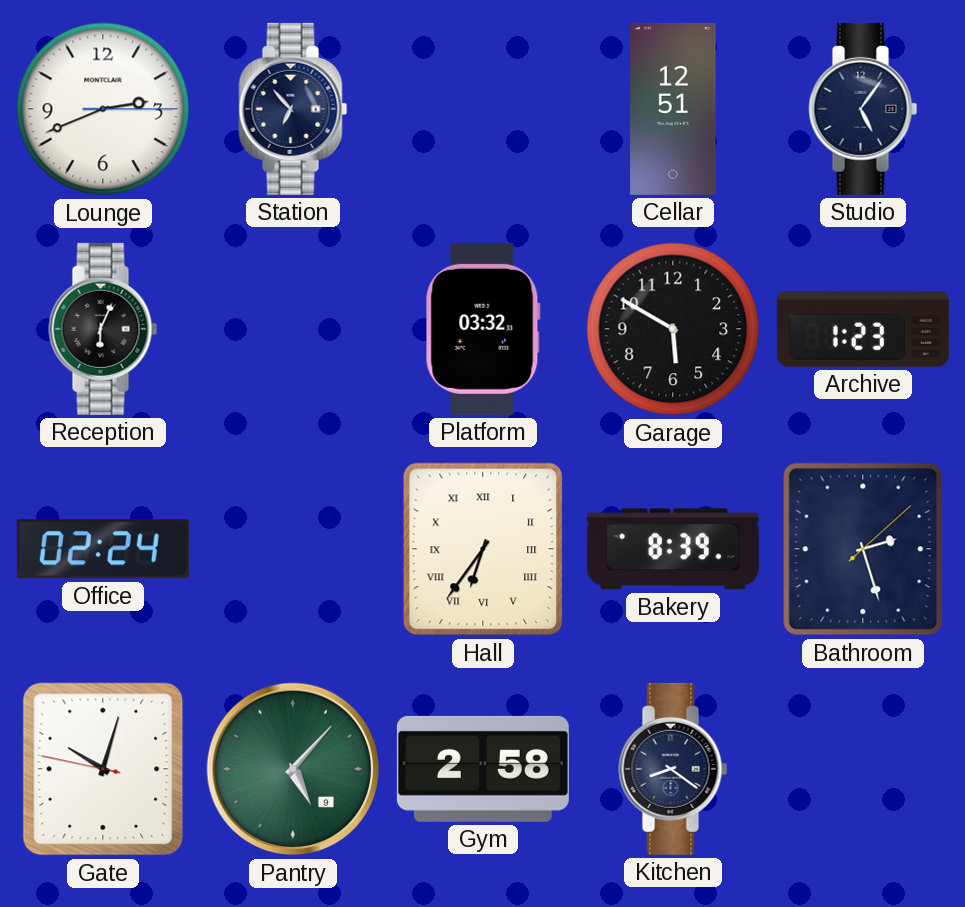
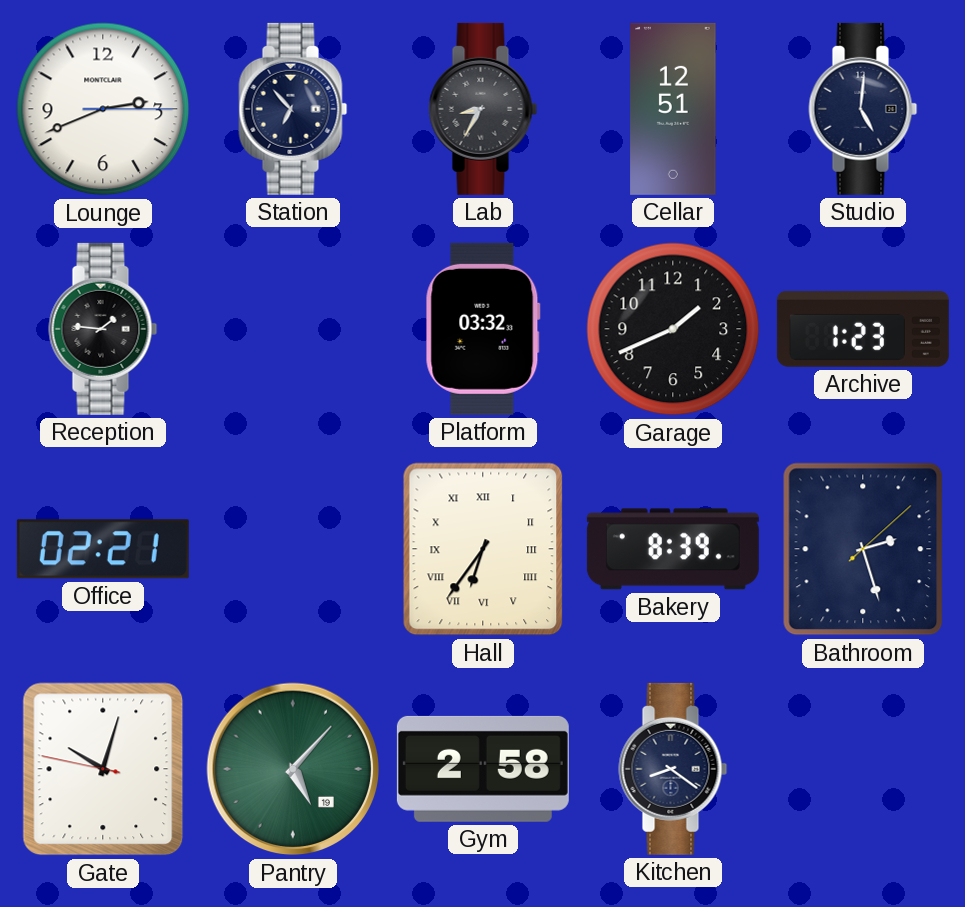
Lab: none -> 8:35
Studio: 5:06 -> 5:01
Reception: 6:04 -> 1:46
Garage: 5:50 -> 1:41
Office: 02:24 -> 02:21
Pantry date: 9 -> 19
